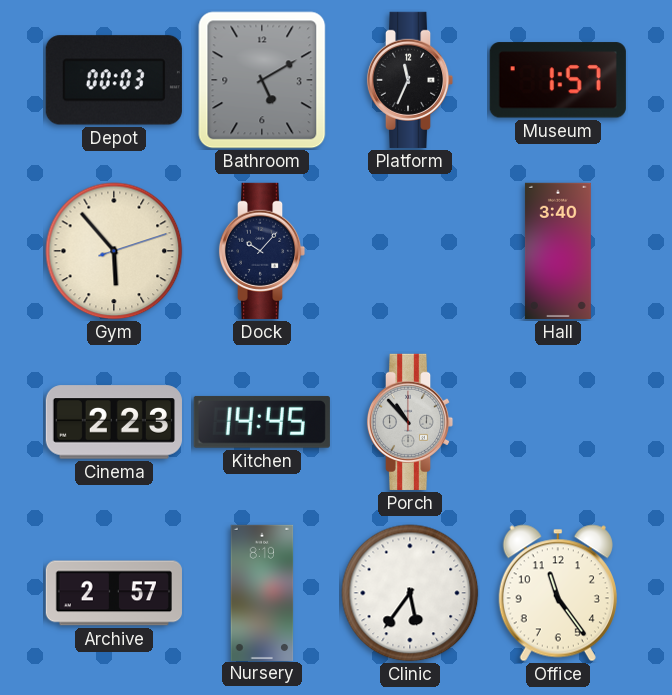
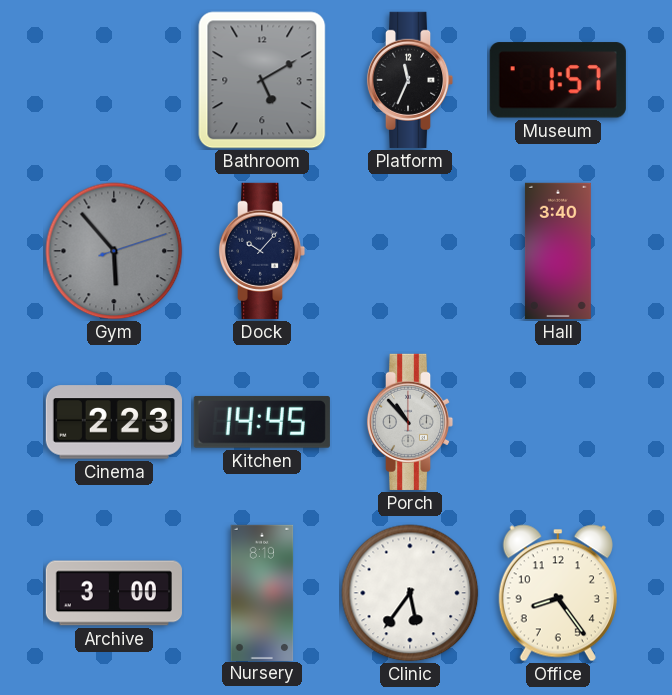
Depot: 00:03 -> none
Gym dial: cream -> grey
Archive: 2:57 -> 3:00
Office: 11:24 -> 8:24
